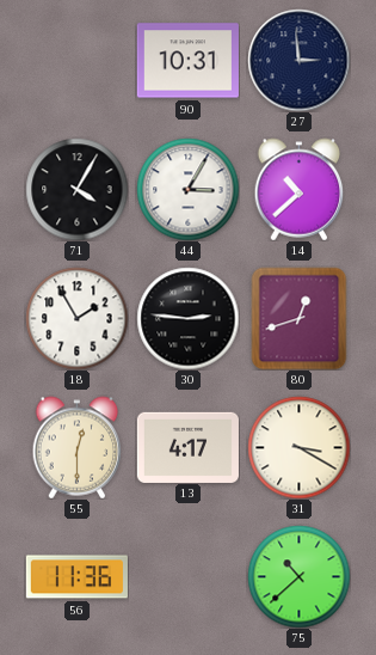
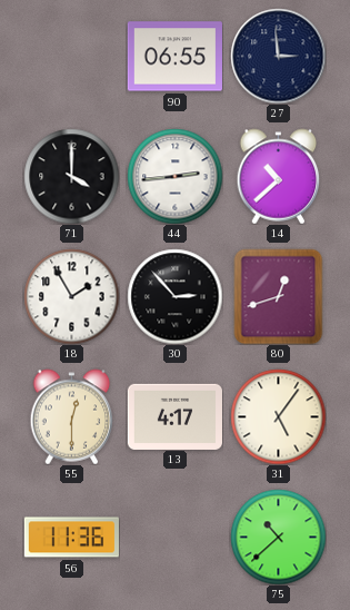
90: 10:31 -> 06:55
71: 4:05 -> 4:00
44: 3:05 -> 2:44
30: 2:46 -> 2:53
31: 3:20 -> 5:06
